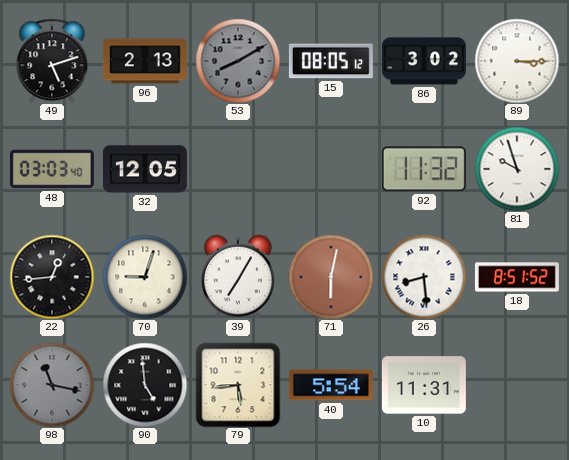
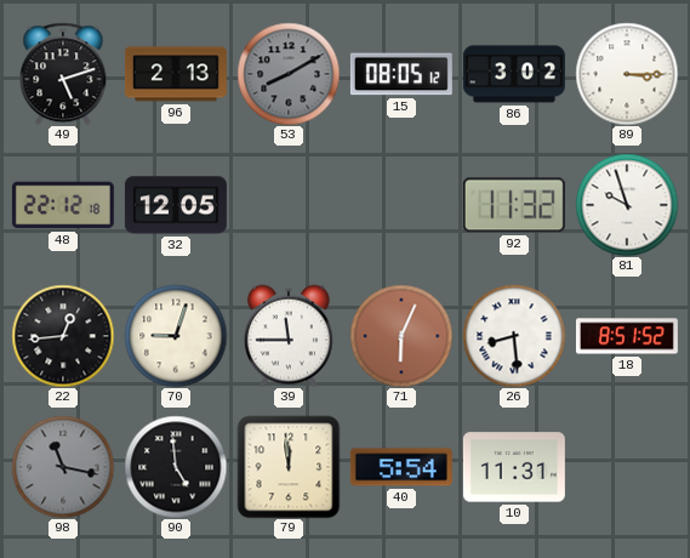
48: 03:03 -> 22:12
39: 7:05 -> 11:45
71: 6:02 -> 6:04
79: 5:44 -> 11:59
